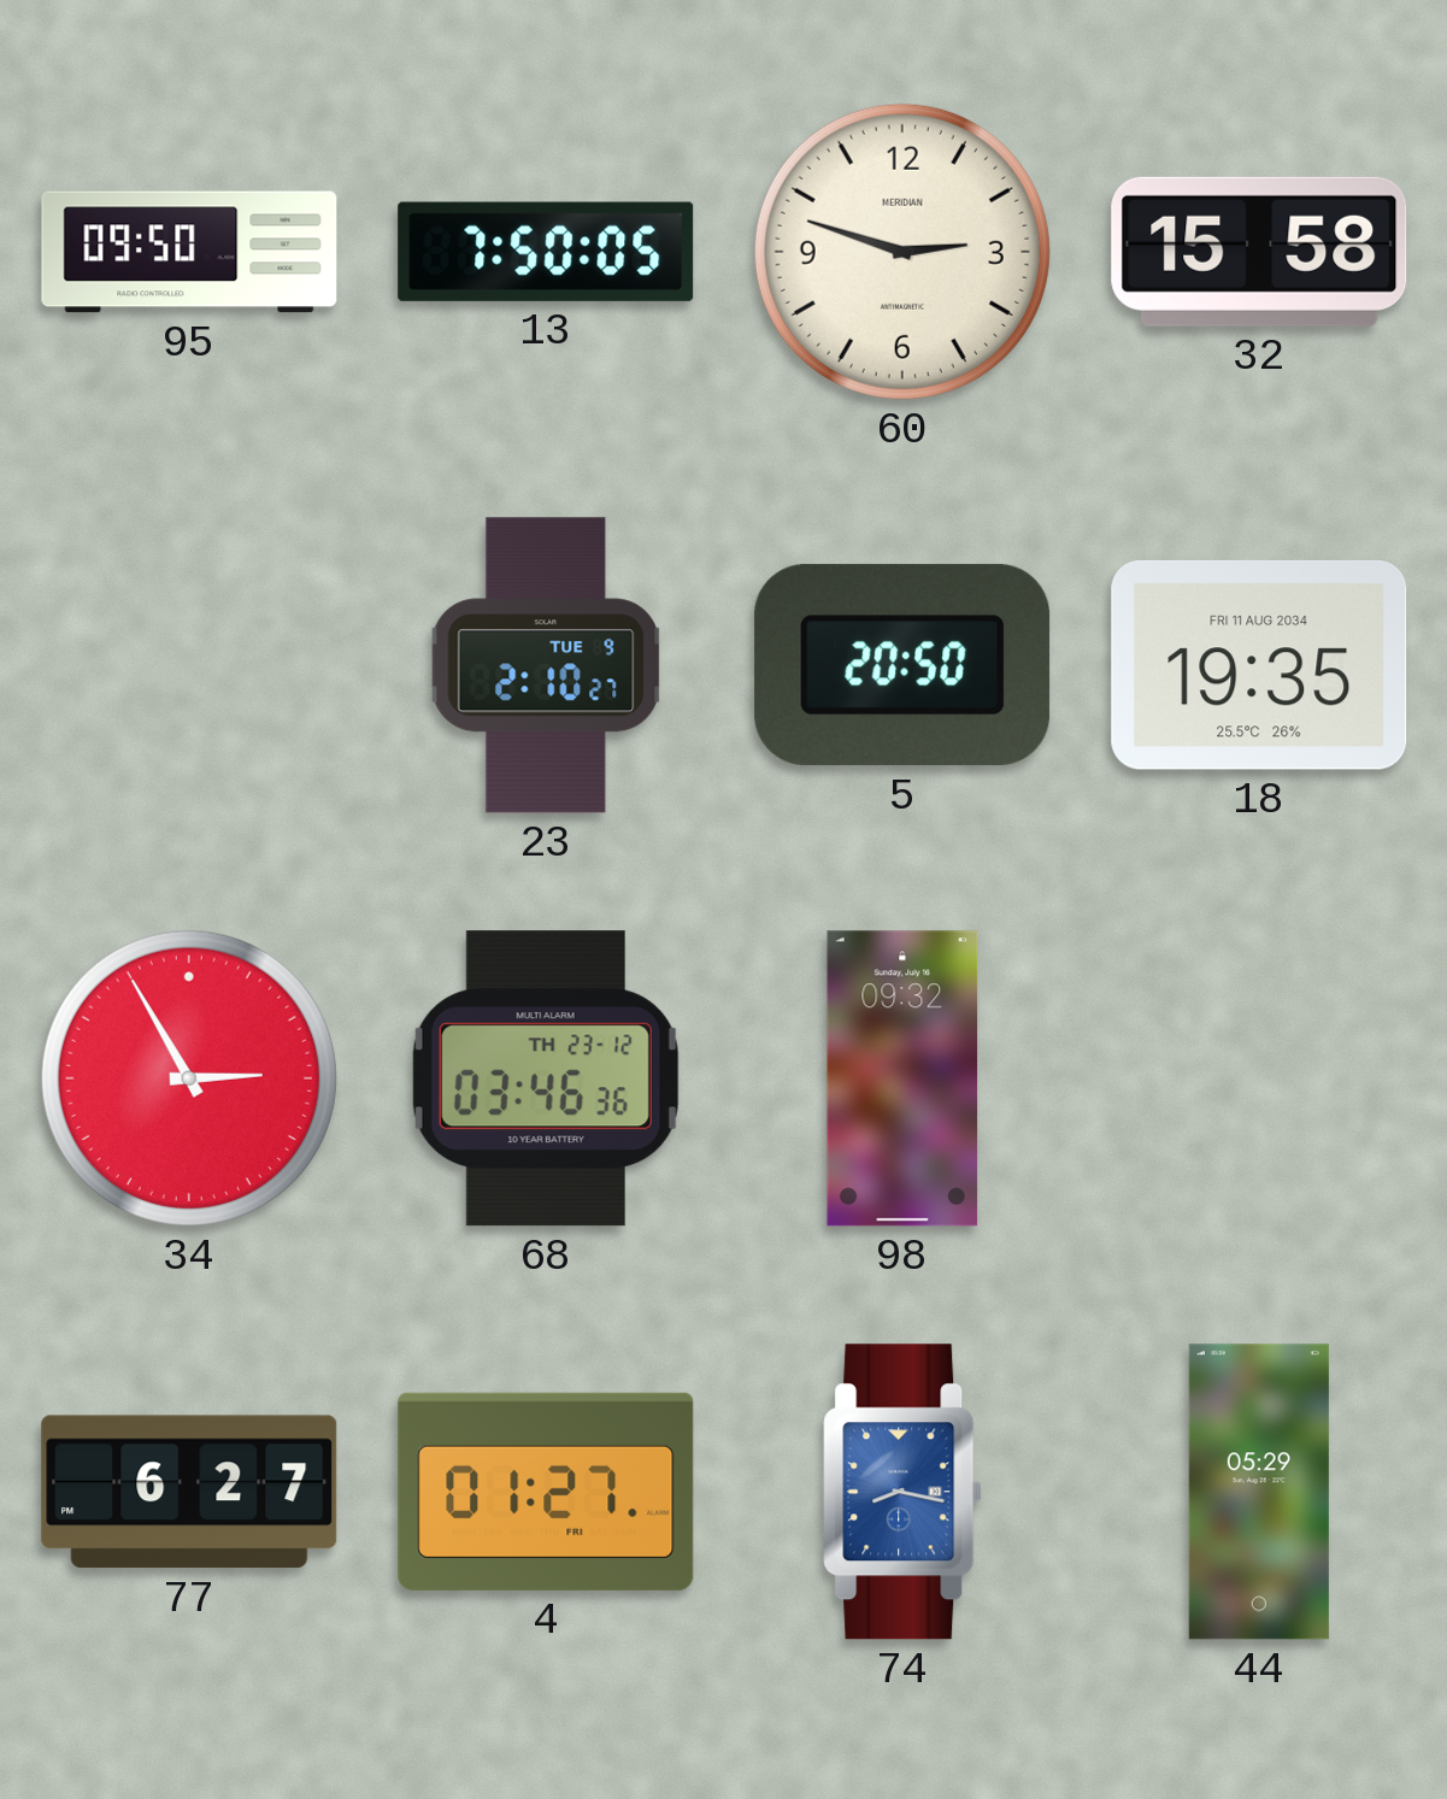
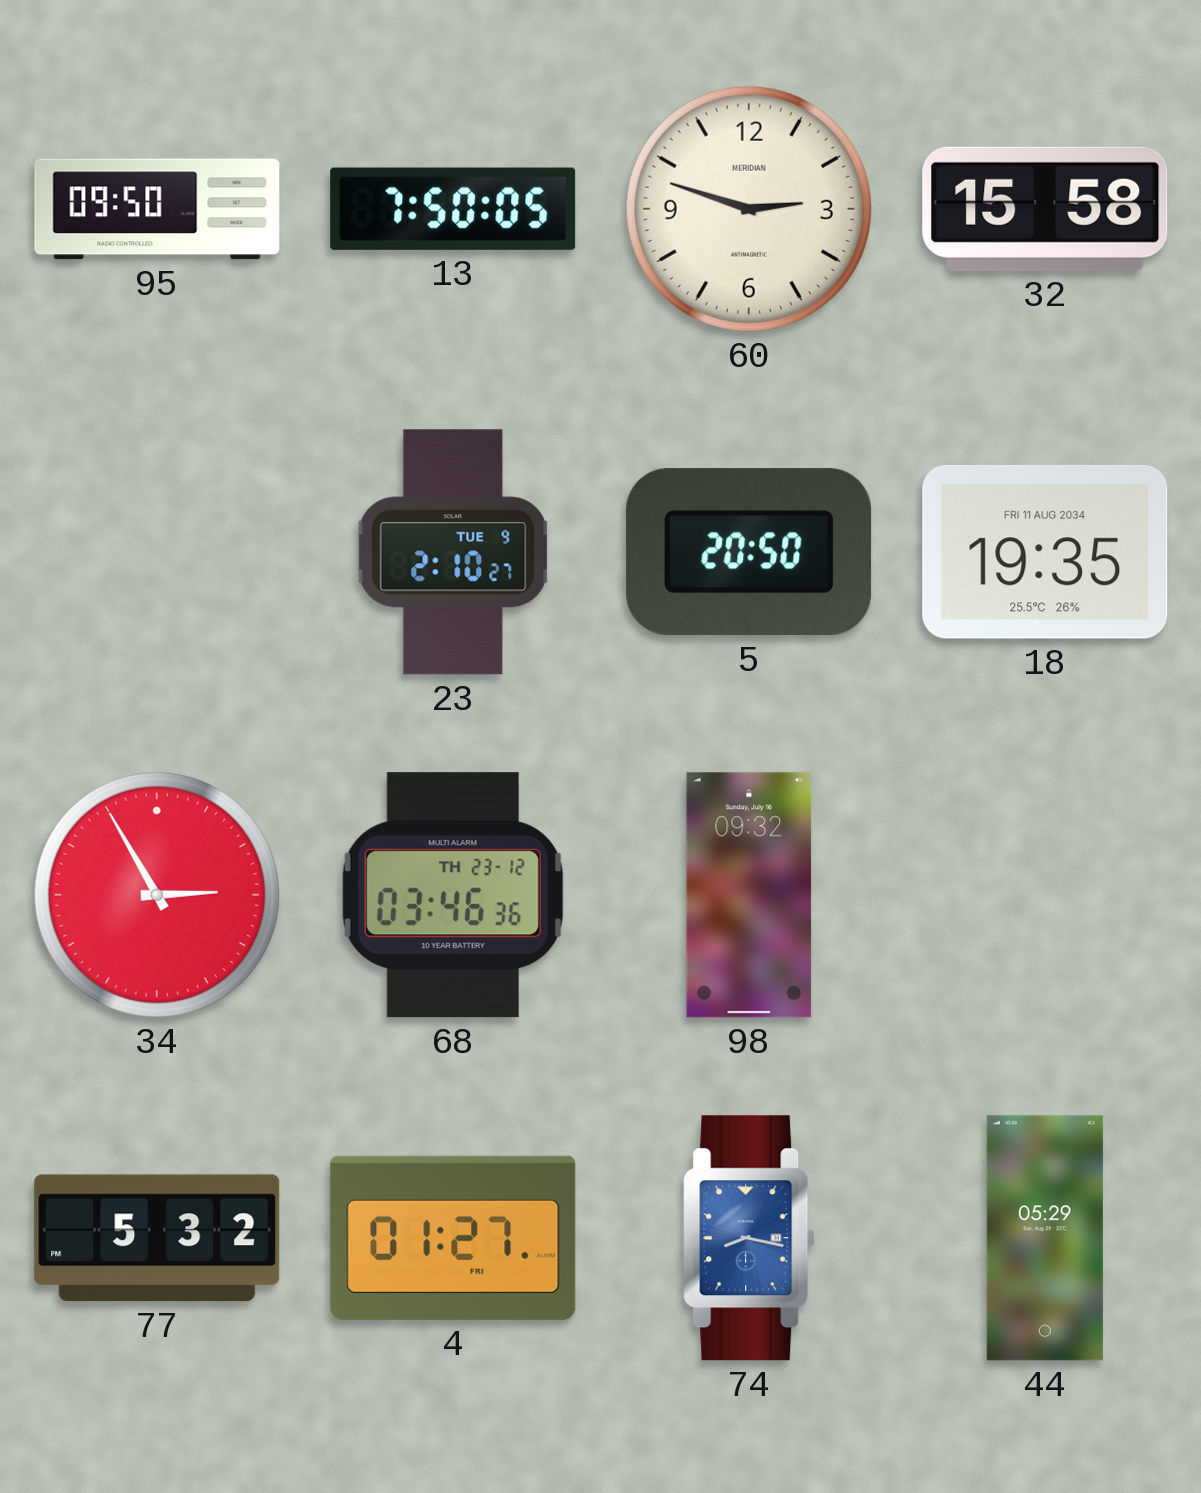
77: 6:27 -> 5:32
